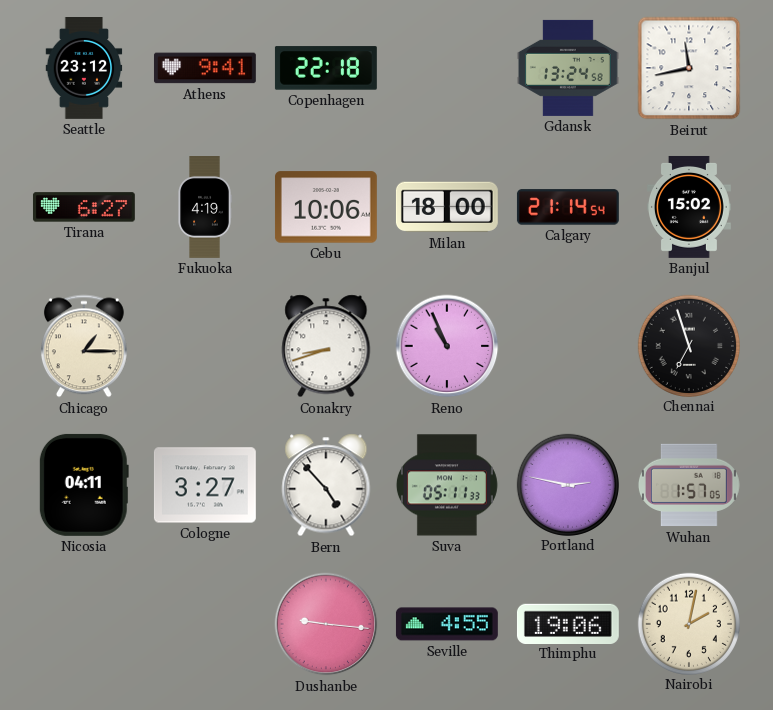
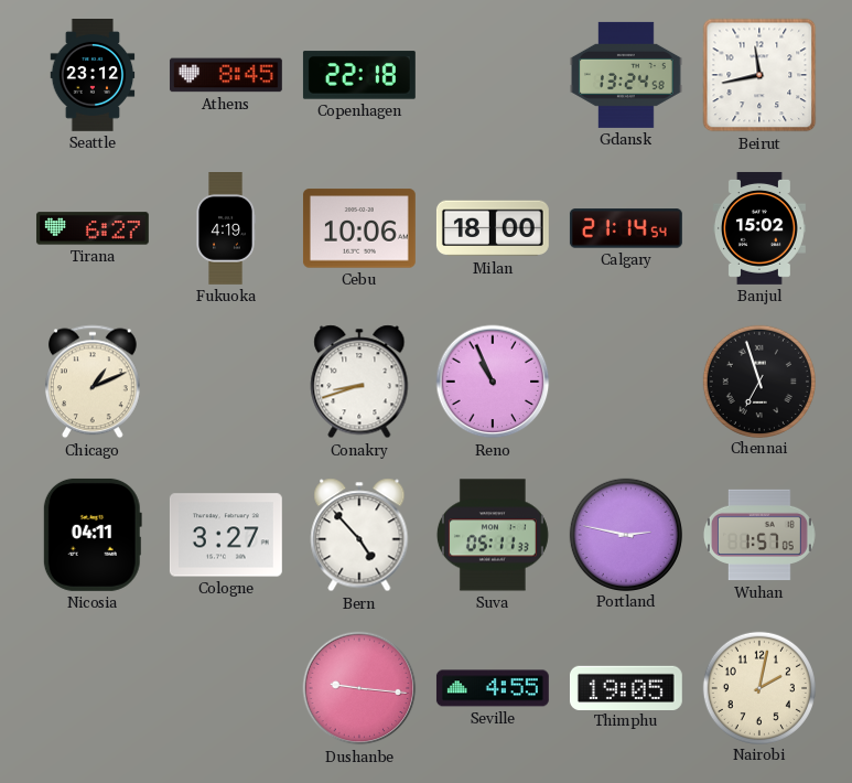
Athens: 9:41 -> 8:45
Chicago: 1:15 -> 1:11
Thimphu: 19:06 -> 19:05
